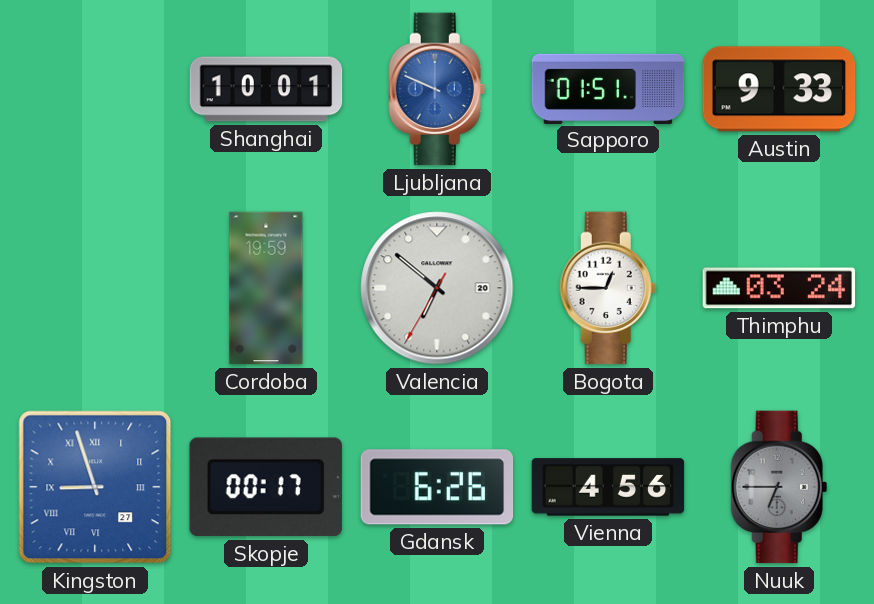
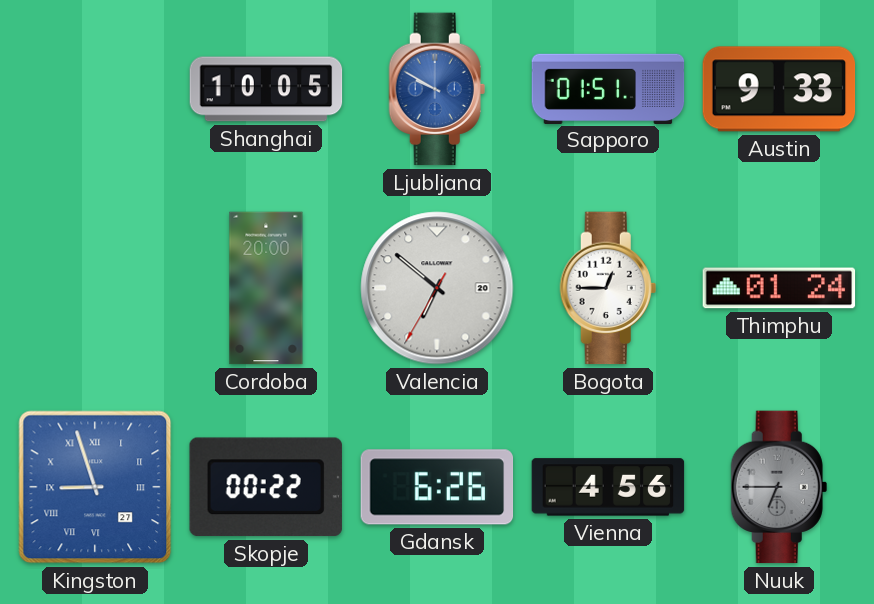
Shanghai: 10:01 -> 10:05
Ljubljana: 9:49 -> 9:50
Cordoba: 19:59 -> 20:00
Thimphu: 03:24 -> 01:24
Skopje: 00:17 -> 00:22
